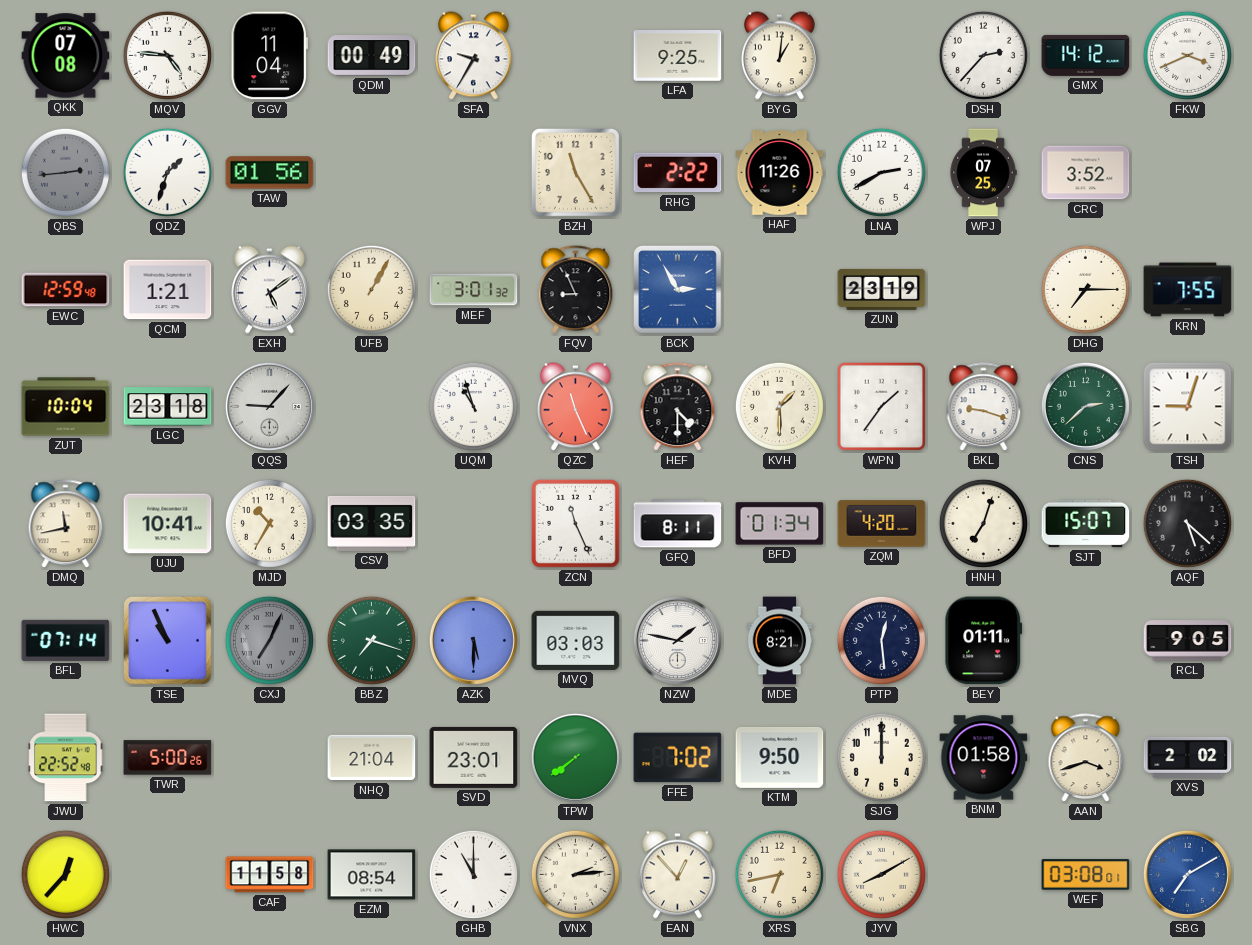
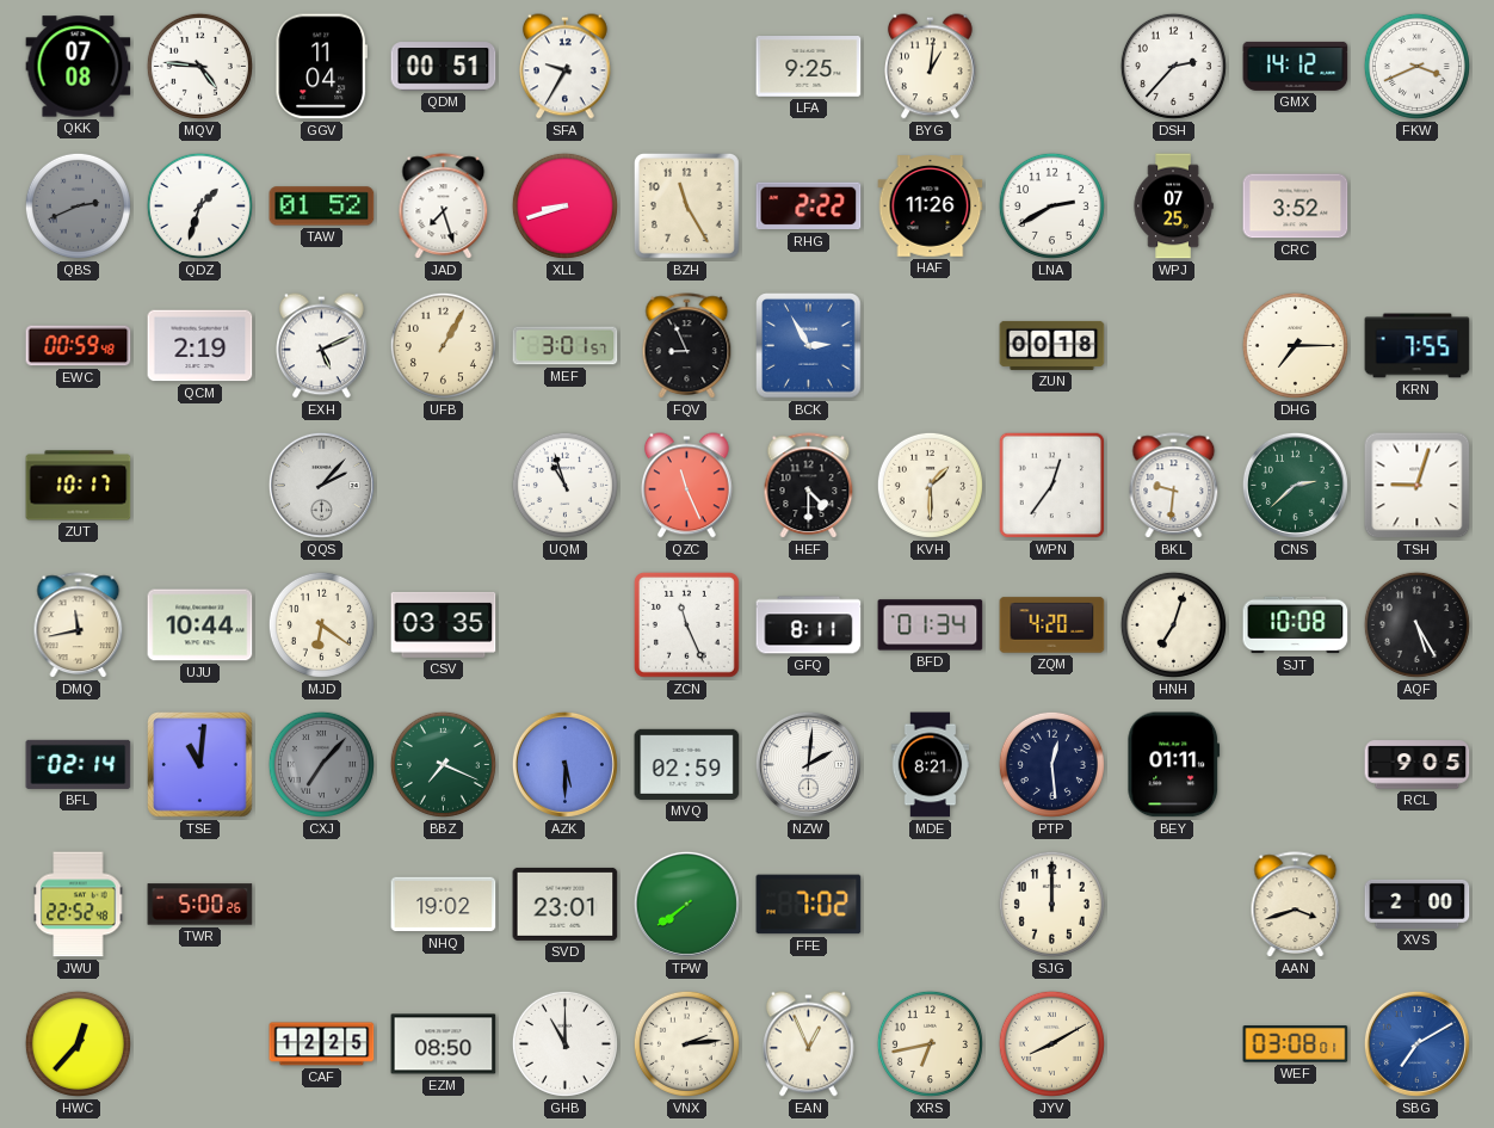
QDM: 00:49 -> 00:51
QBS: 2:44 -> 2:41
TAW: 01:56 -> 01:52
JAD: none -> 7:27
XLL: none -> 8:42
EWC: 12:59 -> 00:59
QCM: 1:21 -> 2:19
EXH: 5:09 -> 5:11
MEF: 3:01:32 -> 3:01:57
ZUN: 23:19 -> 00:18
ZUT: 10:04 -> 10:17
LGC: 23:18 -> none
QQS: 9:07 -> 2:07
WPN: 1:36 -> 12:36
BKL: 9:18 -> 9:31
UJU: 10:41 -> 10:44
MJD: 10:35 -> 6:21
SJT: 15:07 -> 10:08
AQF: 5:22 -> 5:25
BFL: 07:14 -> 02:14
TSE: 10:56 -> 11:01
CXJ: 7:04 -> 7:07
BBZ: 7:18 -> 7:19
MVQ: 03:03 -> 02:59
NZW: 1:47 -> 2:01
NHQ: 21:04 -> 19:02
KTM: 9:50 -> none
BNM: 01:58 -> none
XVS: 2:02 -> 2:00
CAF: 11:58 -> 12:25
EZM: 08:54 -> 08:50
EAN: 12:53 -> 12:56
